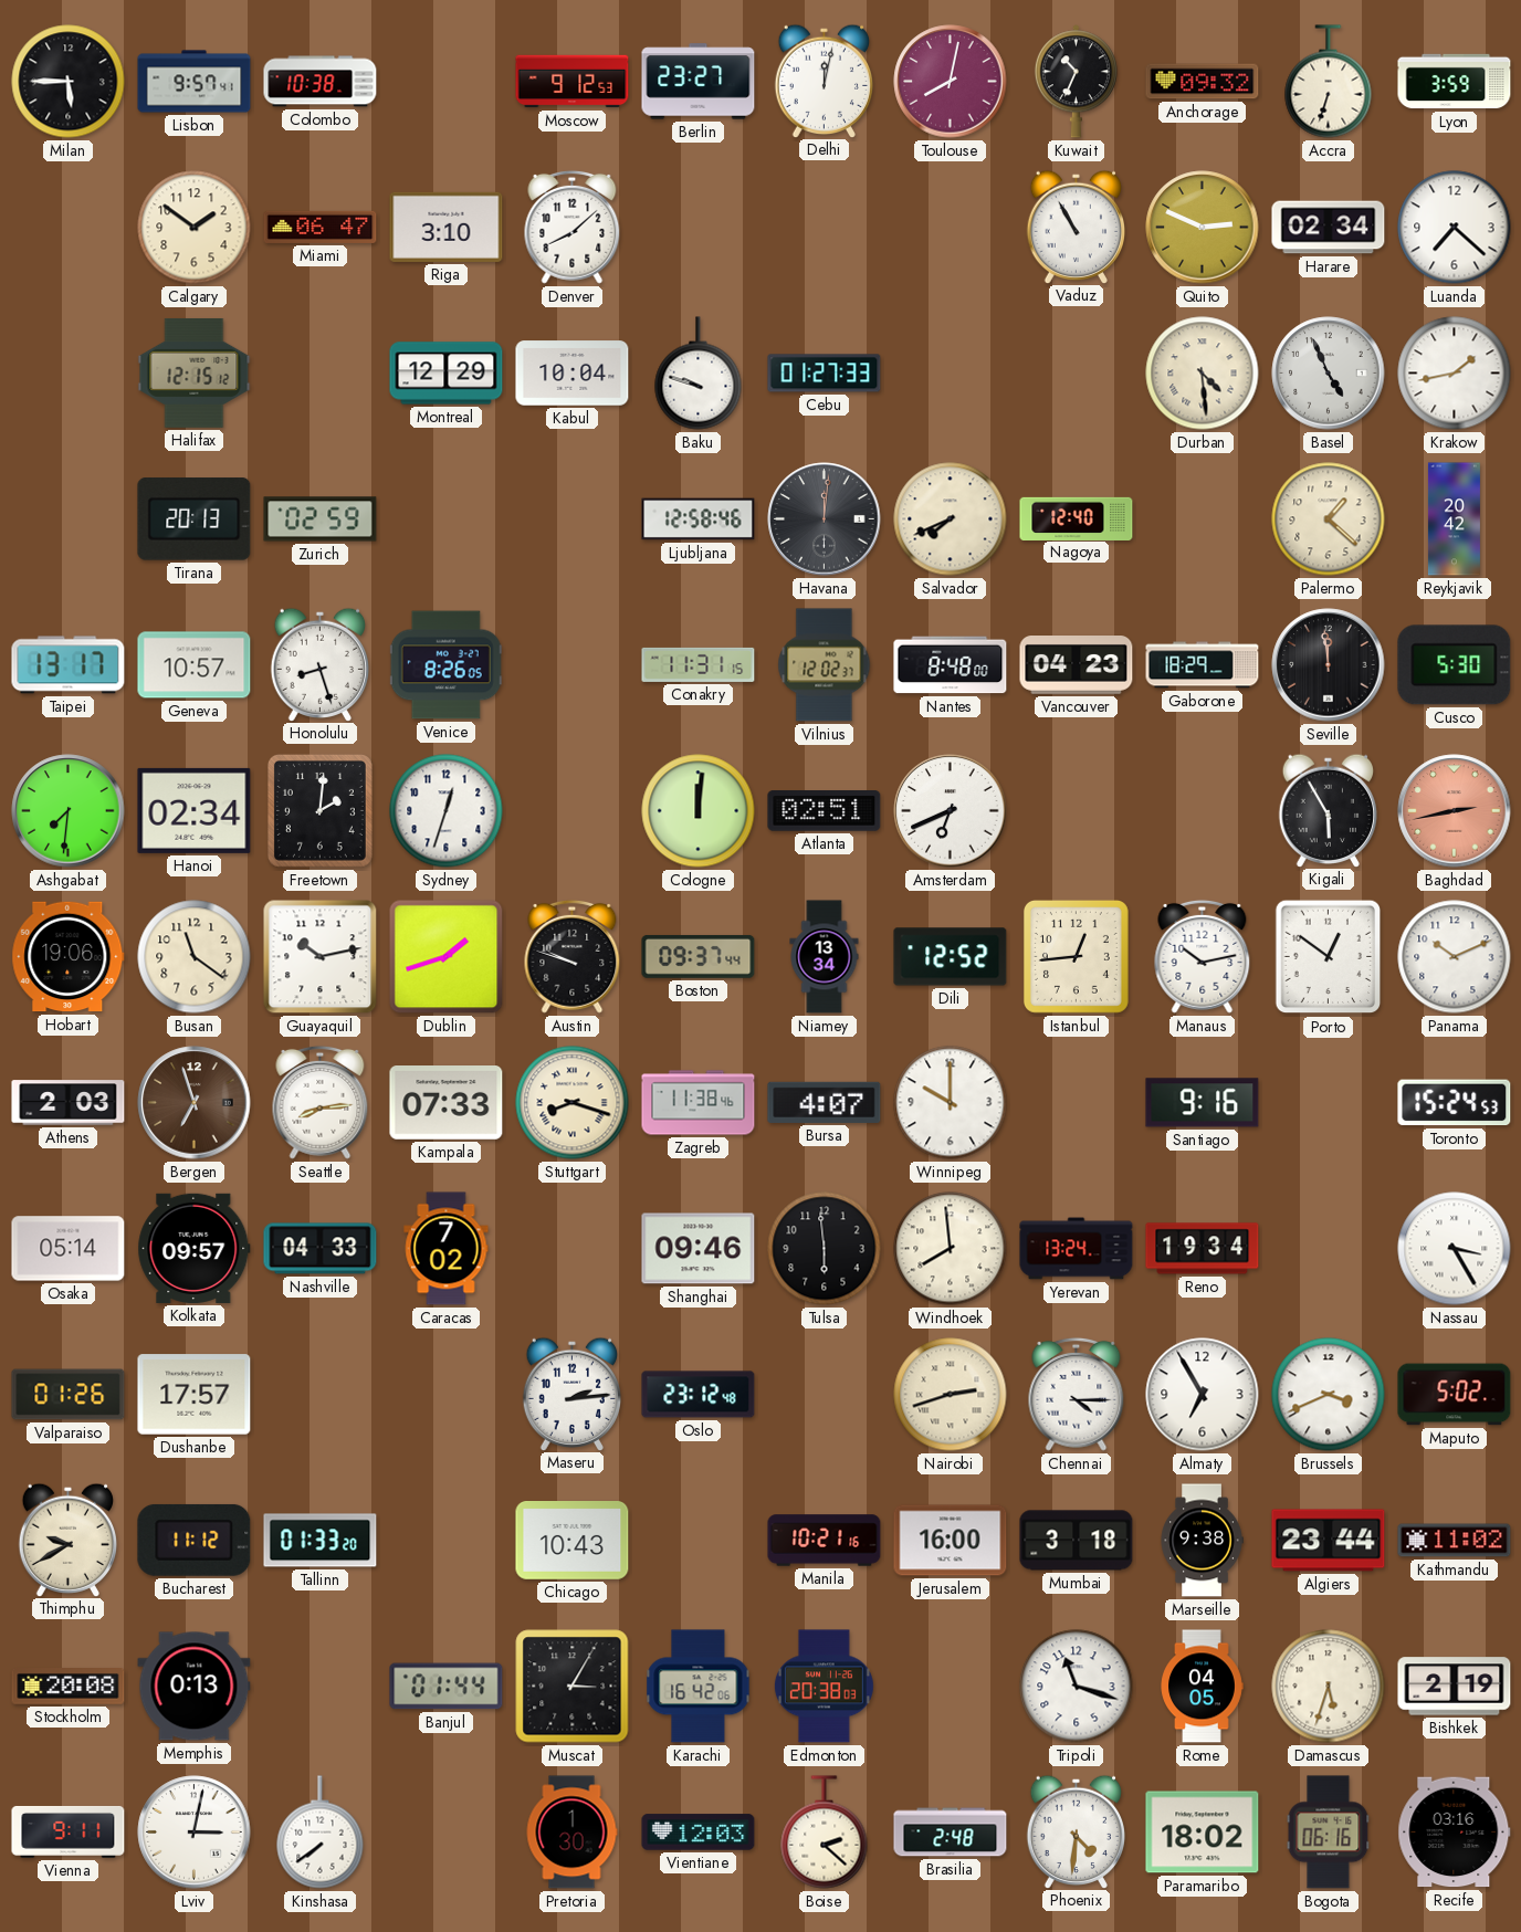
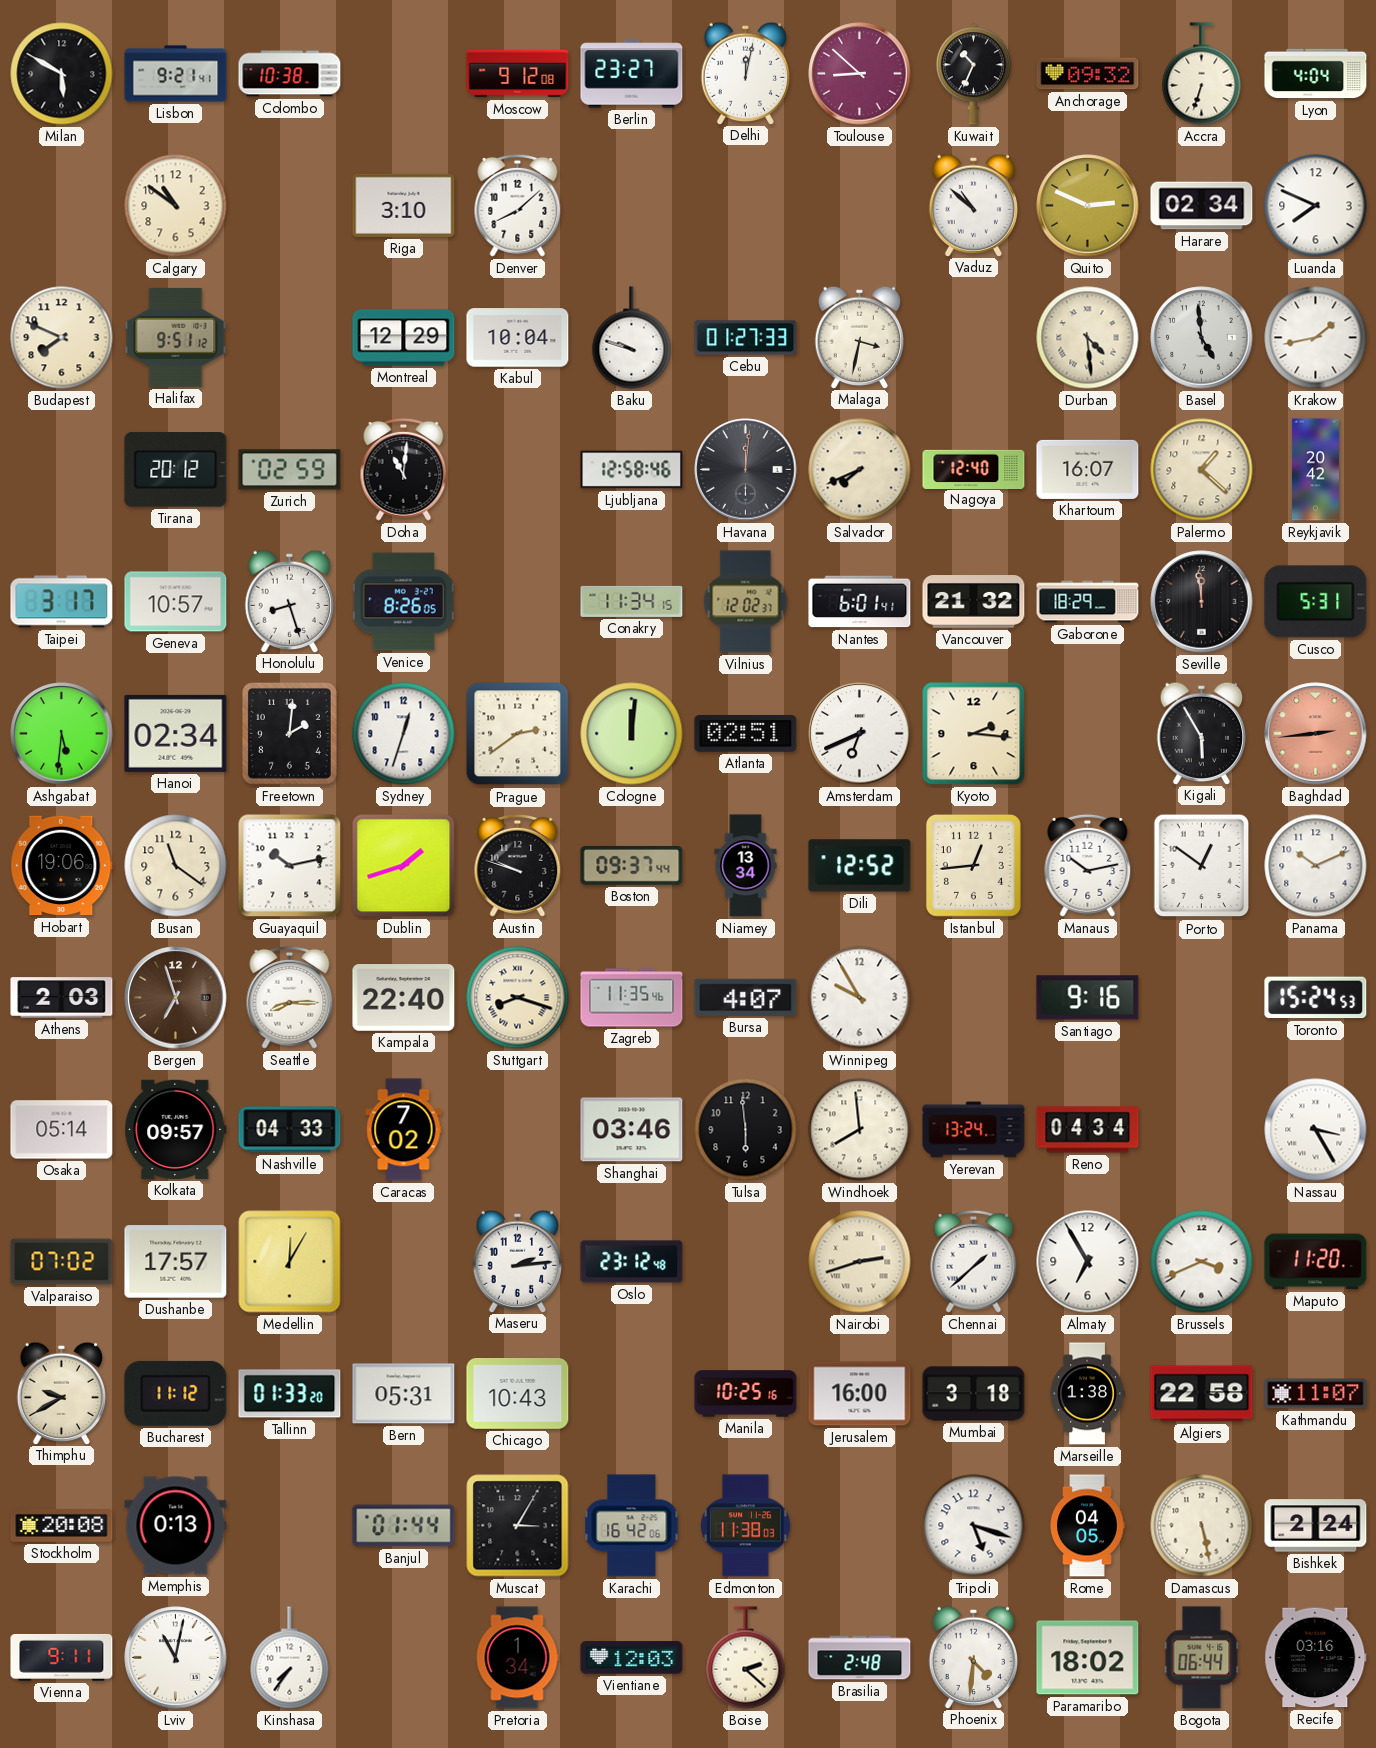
Milan: 5:45 -> 5:50
Lisbon: 9:57 -> 9:21
Moscow: 9:12:53 -> 9:12:08
Toulouse: 8:02 -> 8:52
Lyon: 3:59 -> 4:04
Calgary: 1:51 -> 10:51
Miami: 06:47 -> none
Vaduz: 10:55 -> 10:52
Luanda: 7:22 -> 7:49
Budapest: none -> 7:49
Halifax: 12:15 -> 9:51
Malaga: none -> 3:32
Basel: 4:56 -> 4:59
Tirana: 20:13 -> 20:12
Doha: none -> 11:01
Khartoum: none -> 16:07
Taipei: 13:17 -> 3:17
Conakry: 11:31 -> 11:34
Nantes: 8:48 -> 6:01
Vancouver: 04:23 -> 21:32
Cusco: 5:30 -> 5:31
Ashgabat: 7:31 -> 5:31
Prague: none -> 2:39
Kyoto: none -> 2:16
Baghdad: 2:43 -> 2:44
Seattle: 8:14 -> 8:15
Kampala: 07:33 -> 22:40
Zagreb: 11:38 -> 11:35
Winnipeg: 10:00 -> 9:55
Shanghai: 09:46 -> 03:46
Reno: 19:34 -> 04:34
Valparaiso: 01:26 -> 07:02
Medellin: none -> 12:05
Chennai: 4:15 -> 1:38
Maputo: 5:02 -> 11:20
Bern: none -> 05:31
Manila: 10:21 -> 10:25
Marseille: 9:38 -> 1:38
Algiers: 23:44 -> 22:58
Kathmandu: 11:02 -> 11:07
Edmonton: 20:38 -> 11:38
Tripoli: 11:18 -> 5:18
Damascus: 5:33 -> 5:28
Bishkek: 2:19 -> 2:24
Lviv: 3:02 -> 11:02
Kinshasa: 7:39 -> 7:36
Pretoria: 1:30 -> 1:34
Bogota: 06:16 -> 06:44
